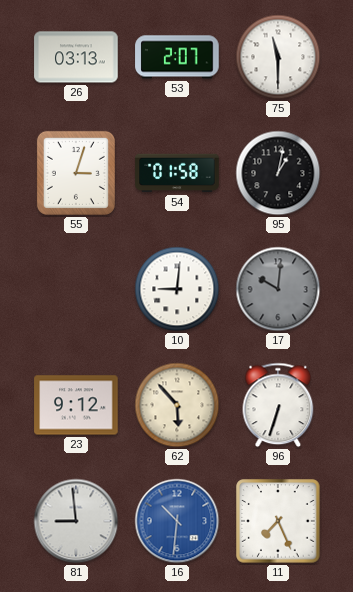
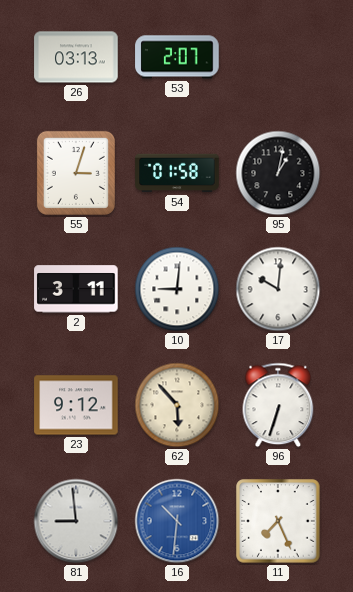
75: 11:30 -> none
2: none -> 3:11
17 dial: grey -> white
